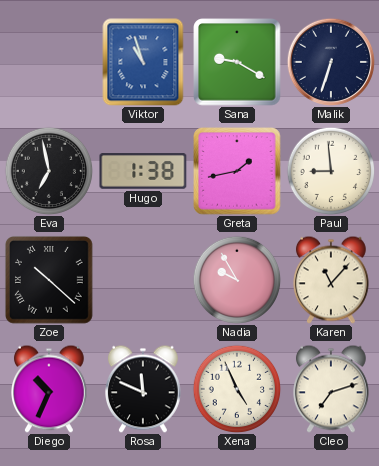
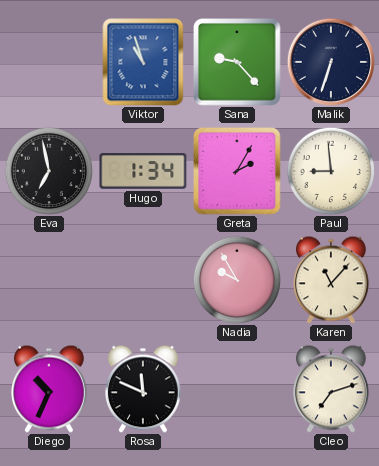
Sana: 9:20 -> 9:23
Hugo: 1:38 -> 1:34
Greta: 1:43 -> 2:05
Zoe: 10:22 -> none
Xena: 4:56 -> none
